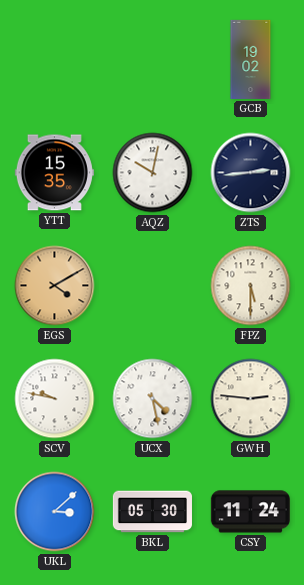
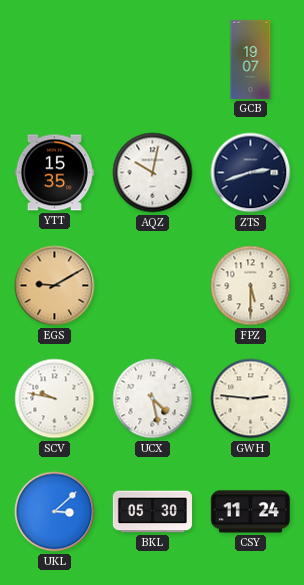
GCB: 19:02 -> 19:07
ZTS: 2:44 -> 2:42
EGS: 4:10 -> 9:10
